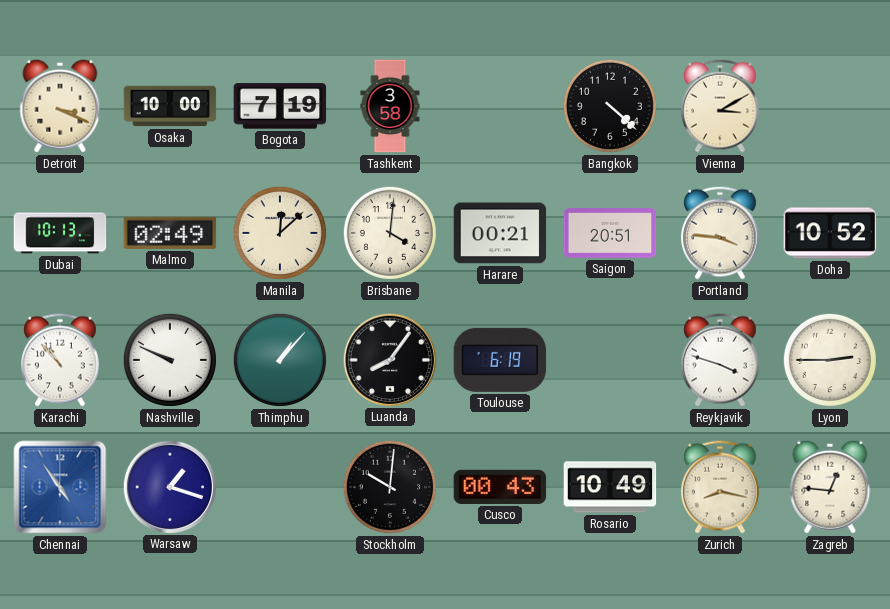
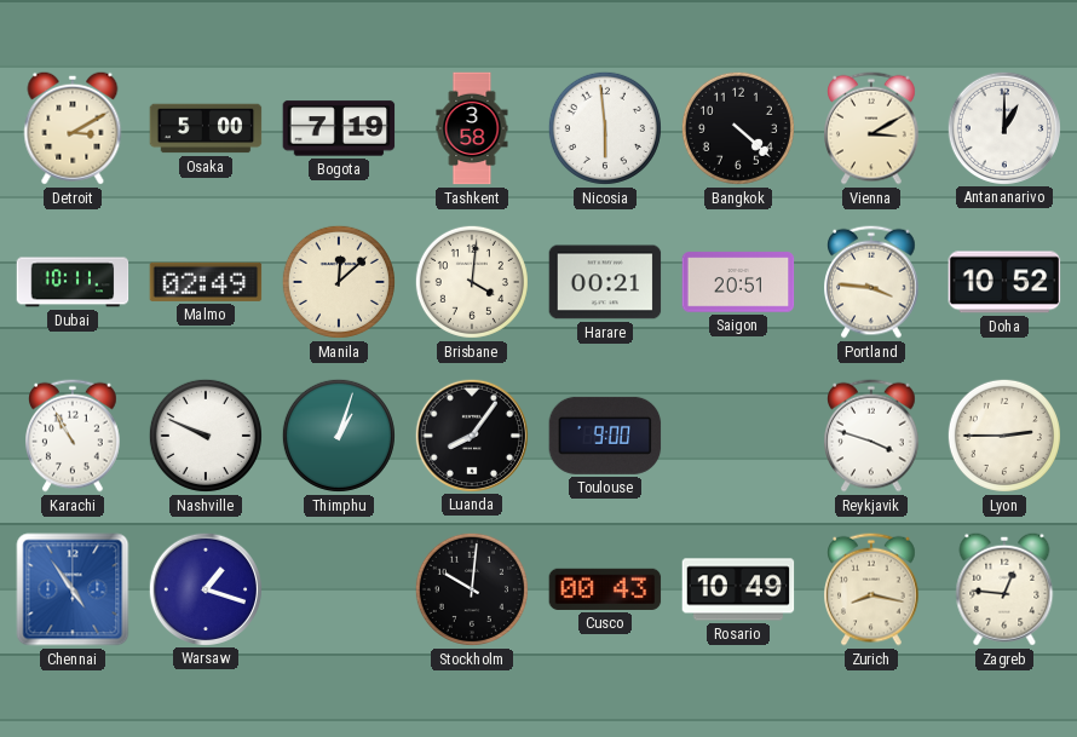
Detroit: 3:19 -> 3:10
Osaka: 10:00 -> 5:00
Nicosia: none -> 5:59
Antananarivo: none -> 1:00
Dubai: 10:13 -> 10:11
Karachi: 10:53 -> 10:55
Thimphu: 1:07 -> 1:03
Toulouse: 6:19 -> 9:00
